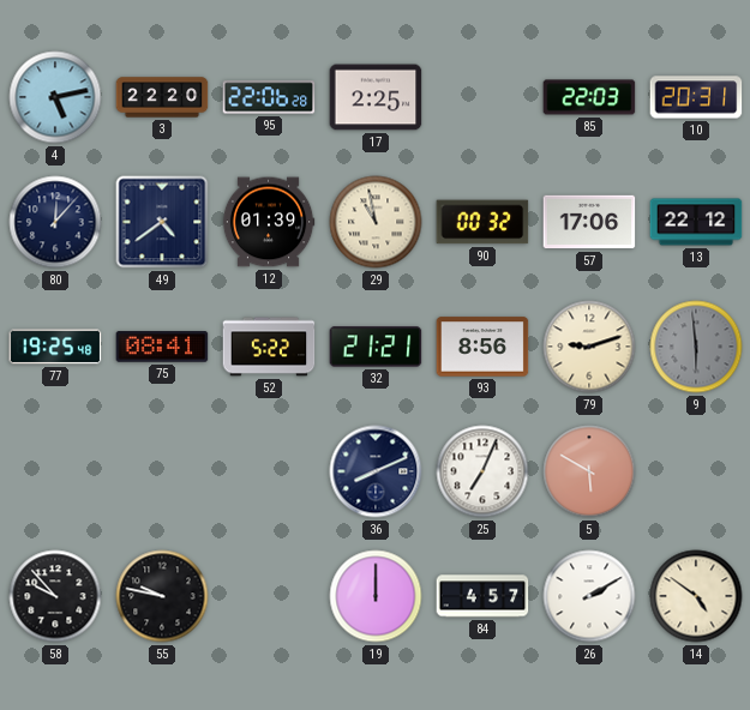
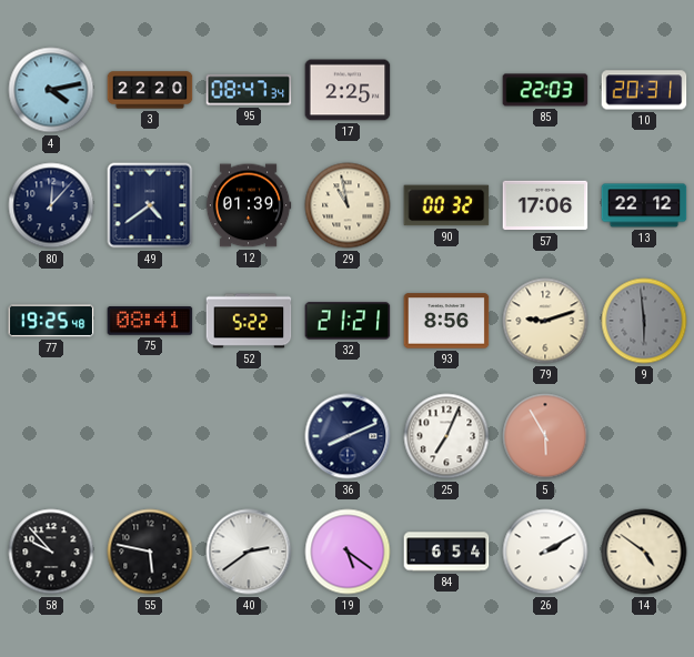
4: 5:13 -> 4:13
95: 22:06 -> 08:47
5: 5:50 -> 5:55
55: 9:47 -> 5:47
40: none -> 2:39
19: 12:00 -> 5:21
84: 4:57 -> 6:54
